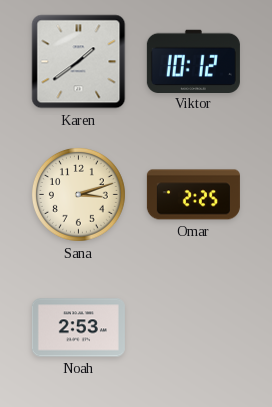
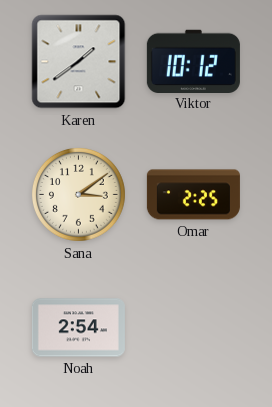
Sana: 3:12 -> 3:09
Noah: 2:53 -> 2:54
